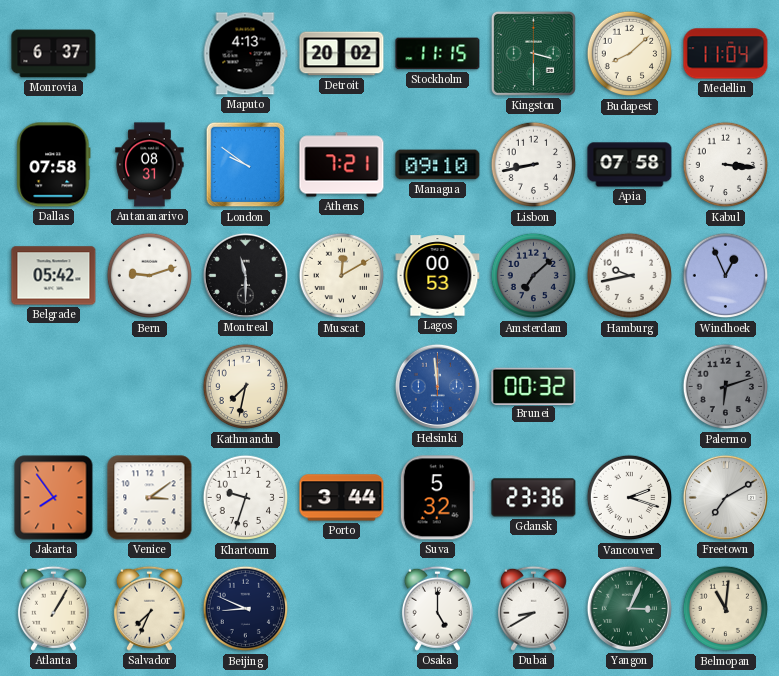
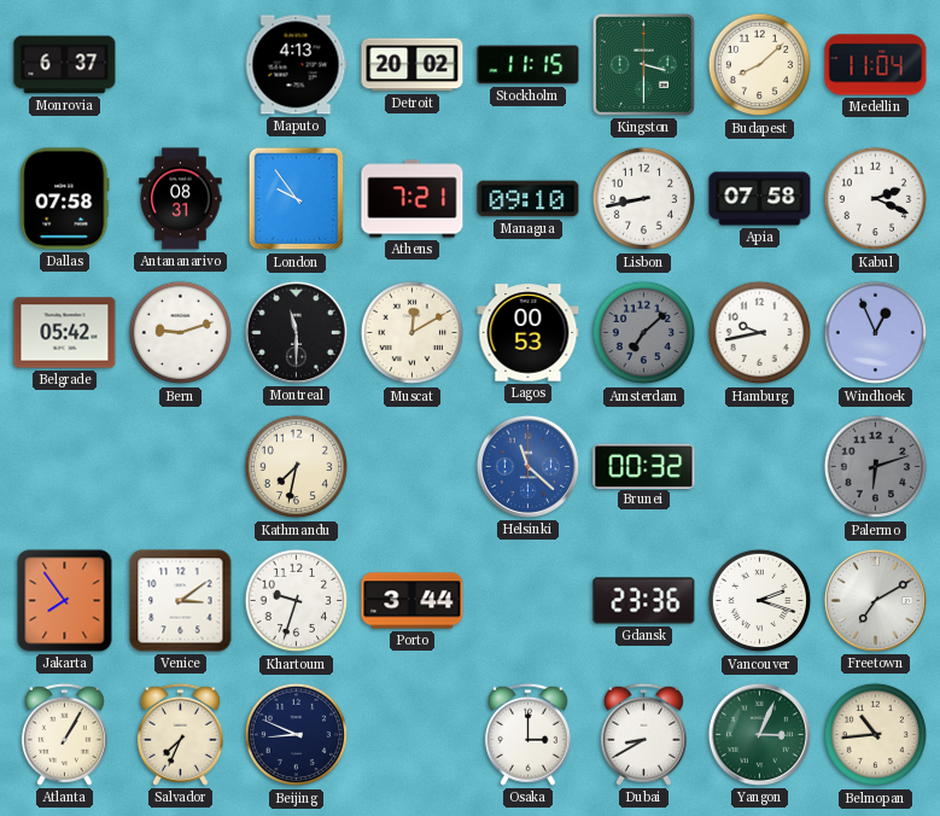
London: 9:51 -> 9:54
Kabul: 3:16 -> 2:19
Helsinki: 11:59 -> 11:22
Suva: 5:32 -> none
Osaka: 5:00 -> 3:00
Belmopan: 11:01 -> 10:44
